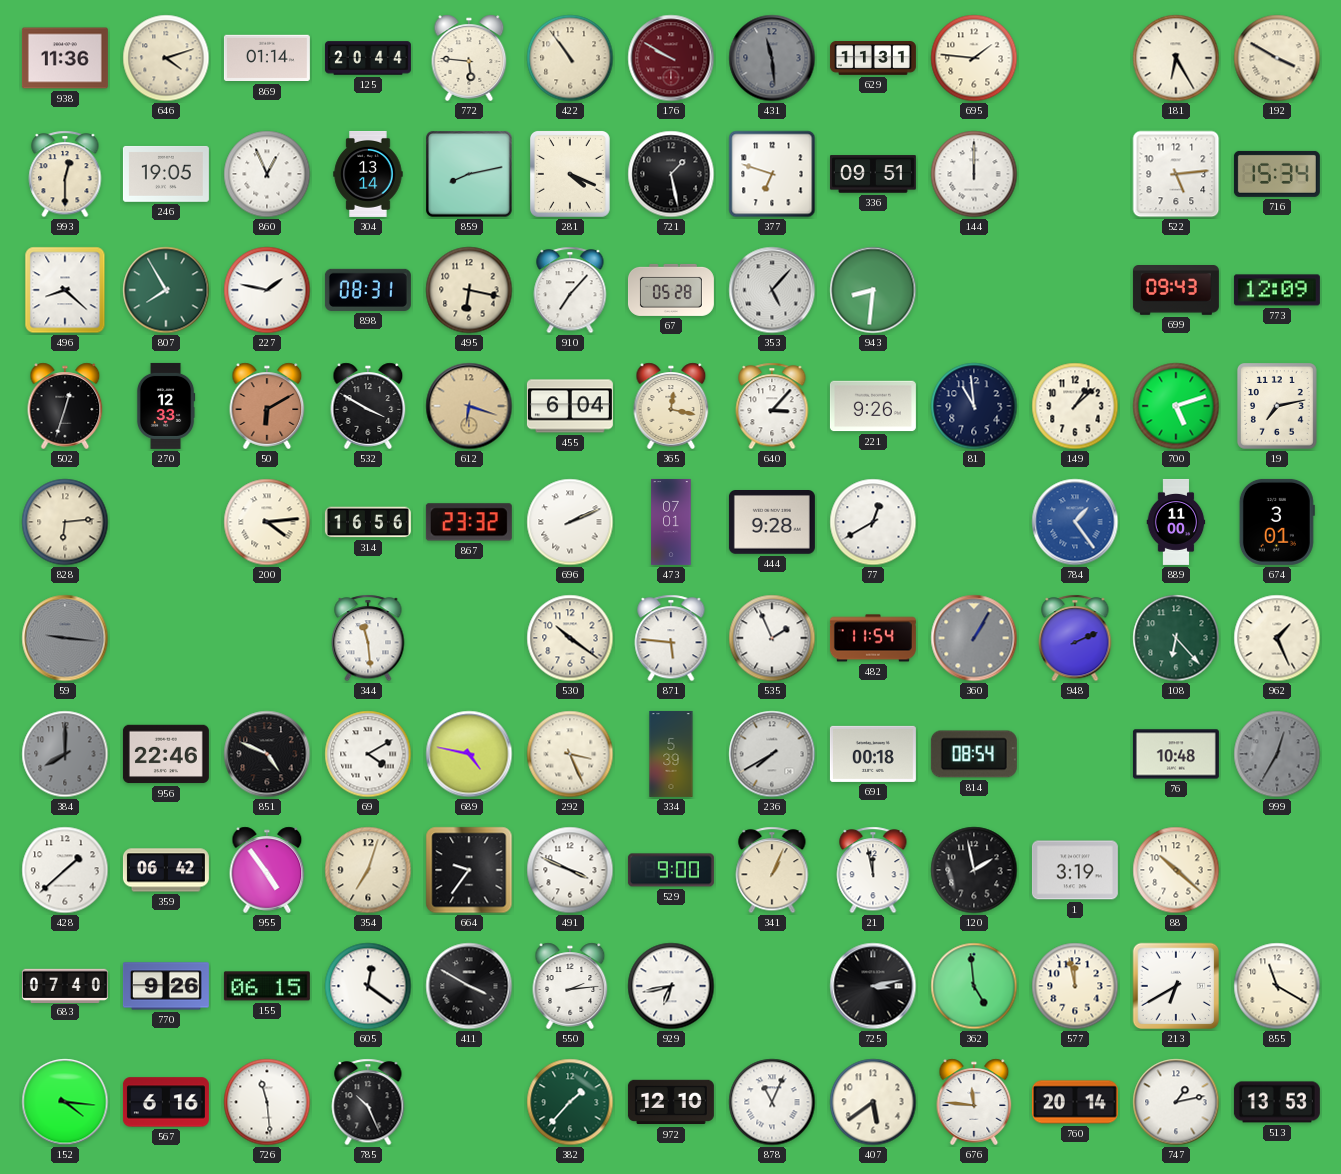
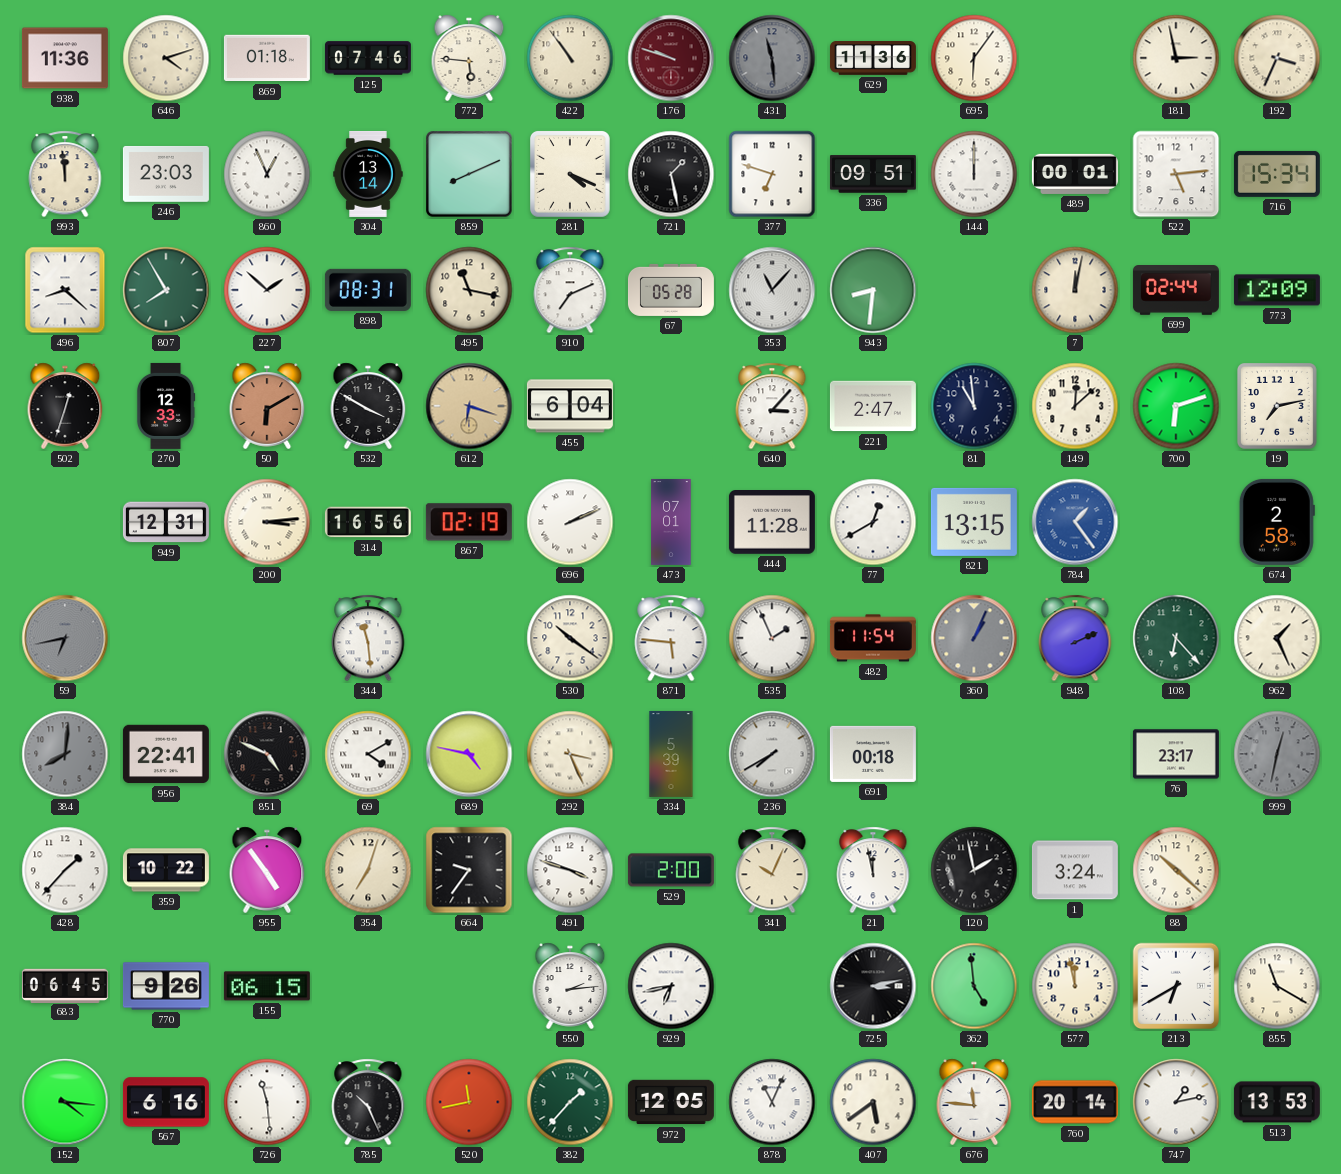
869: 01:14 -> 01:18
125: 20:44 -> 07:46
176: 9:50 -> 9:48
629: 11:31 -> 11:36
695: 1:46 -> 6:06
181: 6:25 -> 2:58
192: 3:50 -> 3:34
993: 12:30 -> 11:59
246: 19:05 -> 23:03
859: 8:13 -> 8:11
489: none -> 00:01
227: 1:47 -> 1:52
495: 6:17 -> 11:17
910: 7:07 -> 7:11
353: 5:07 -> 11:07
7: none -> 12:02
699: 09:43 -> 02:44
365: 12:17 -> none
221: 9:26 -> 2:47
149: 1:08 -> 12:08
700: 5:12 -> 6:12
828: 6:14 -> none
949: none -> 12:31
200: 4:14 -> 3:14
867: 23:32 -> 02:19
444: 9:28 -> 11:28
821: none -> 13:15
889: 11:00 -> none
674: 3:01 -> 2:58
59: 9:16 -> 6:43
360: 1:05 -> 1:04
384: 8:00 -> 8:01
956: 22:46 -> 22:41
814: 08:54 -> none
76: 10:48 -> 23:17
999: 12:35 -> 12:32
428: 1:38 -> 1:37
359: 06:42 -> 10:22
491: 3:49 -> 3:48
529: 9:00 -> 2:00
341: 1:04 -> 10:04
1: 3:19 -> 3:24
683: 07:40 -> 06:45
605: 12:21 -> none
411: 3:50 -> none
520: none -> 11:43
972: 12:10 -> 12:05
